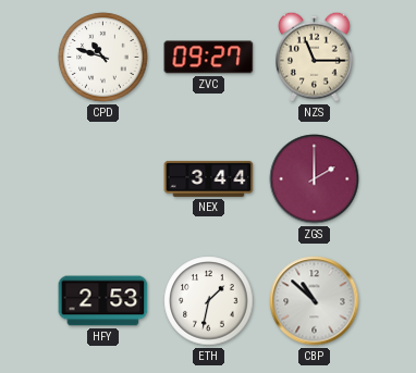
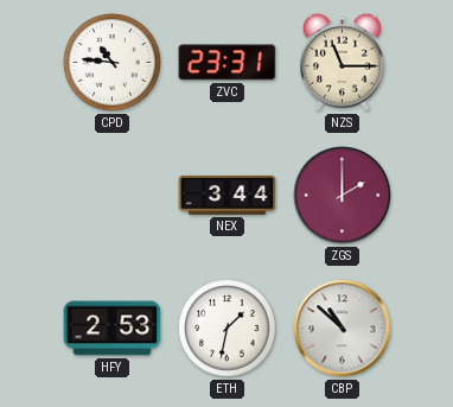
CPD: 10:48 -> 10:46
ZVC: 09:27 -> 23:31
